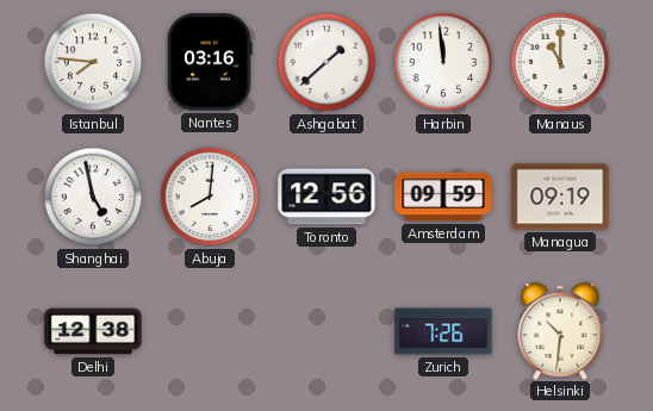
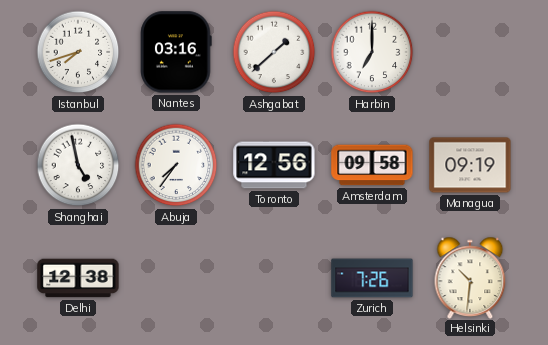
Istanbul: 7:46 -> 7:42
Harbin: 11:59 -> 7:00
Manaus: 11:00 -> none
Abuja: 8:01 -> 7:36
Amsterdam: 09:59 -> 09:58
